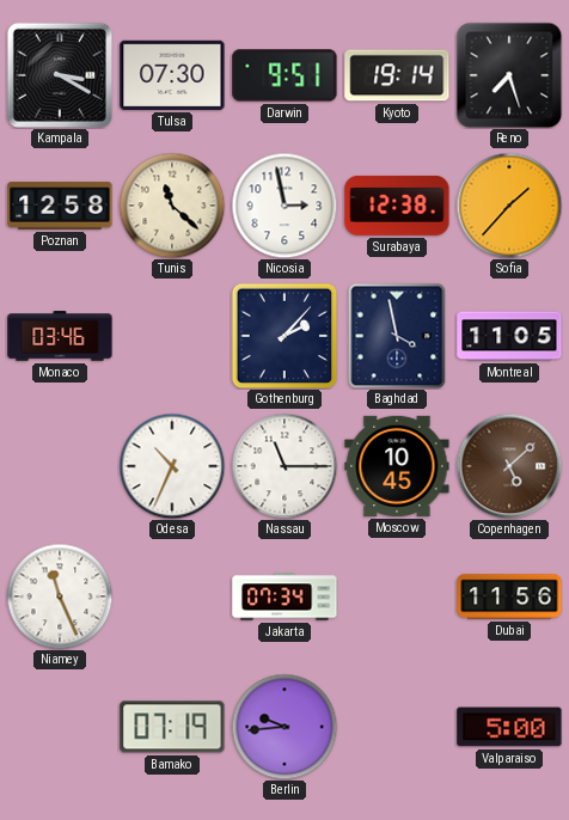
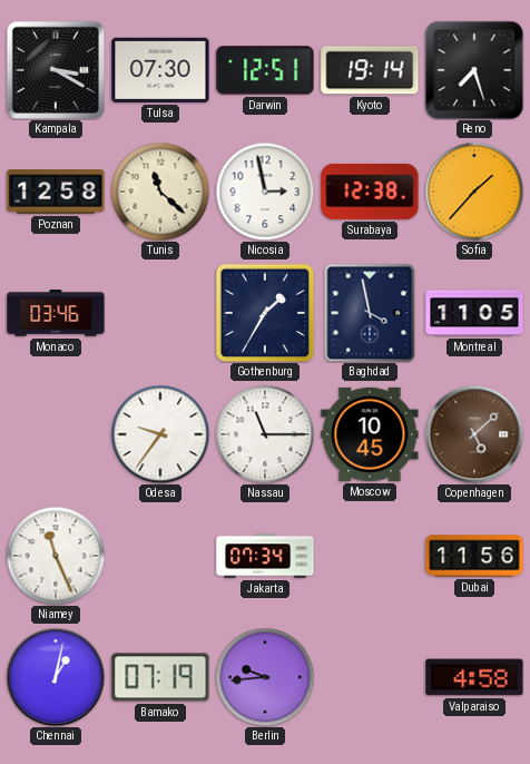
Darwin: 9:51 -> 12:51
Gothenburg: 2:07 -> 1:35
Odesa: 10:34 -> 9:36
Chennai: none -> 1:02
Valparaiso: 5:00 -> 4:58
